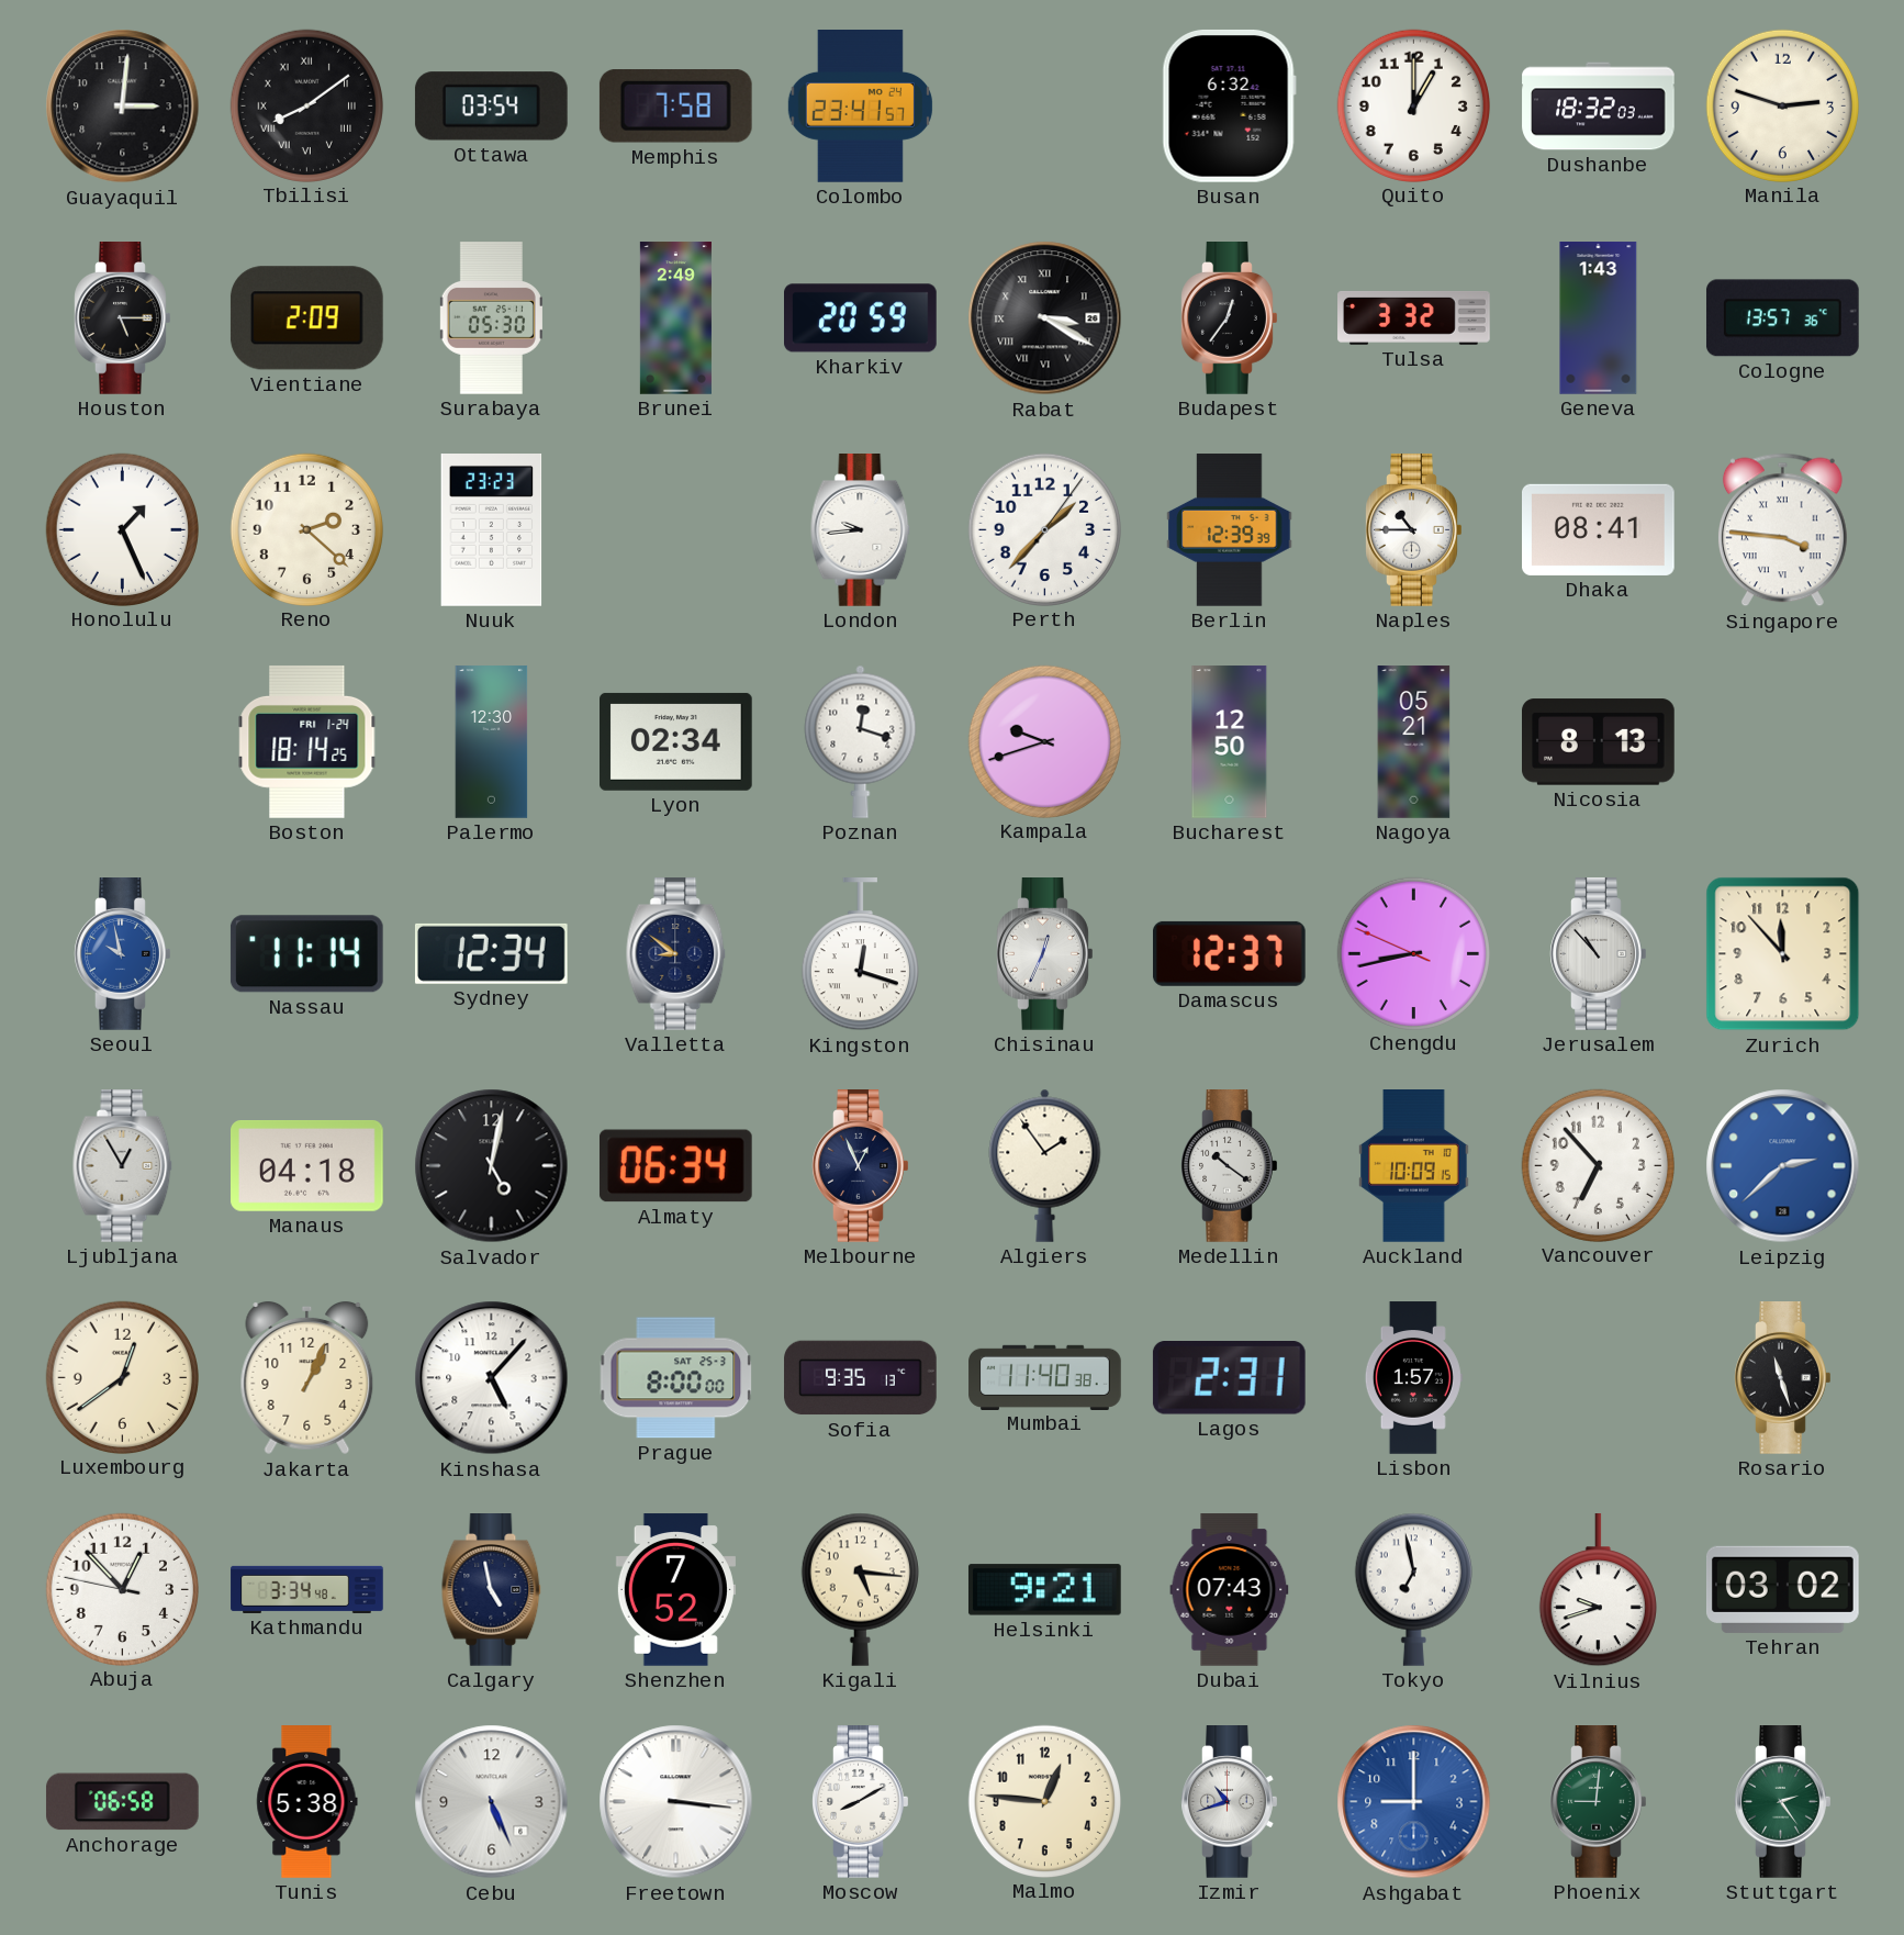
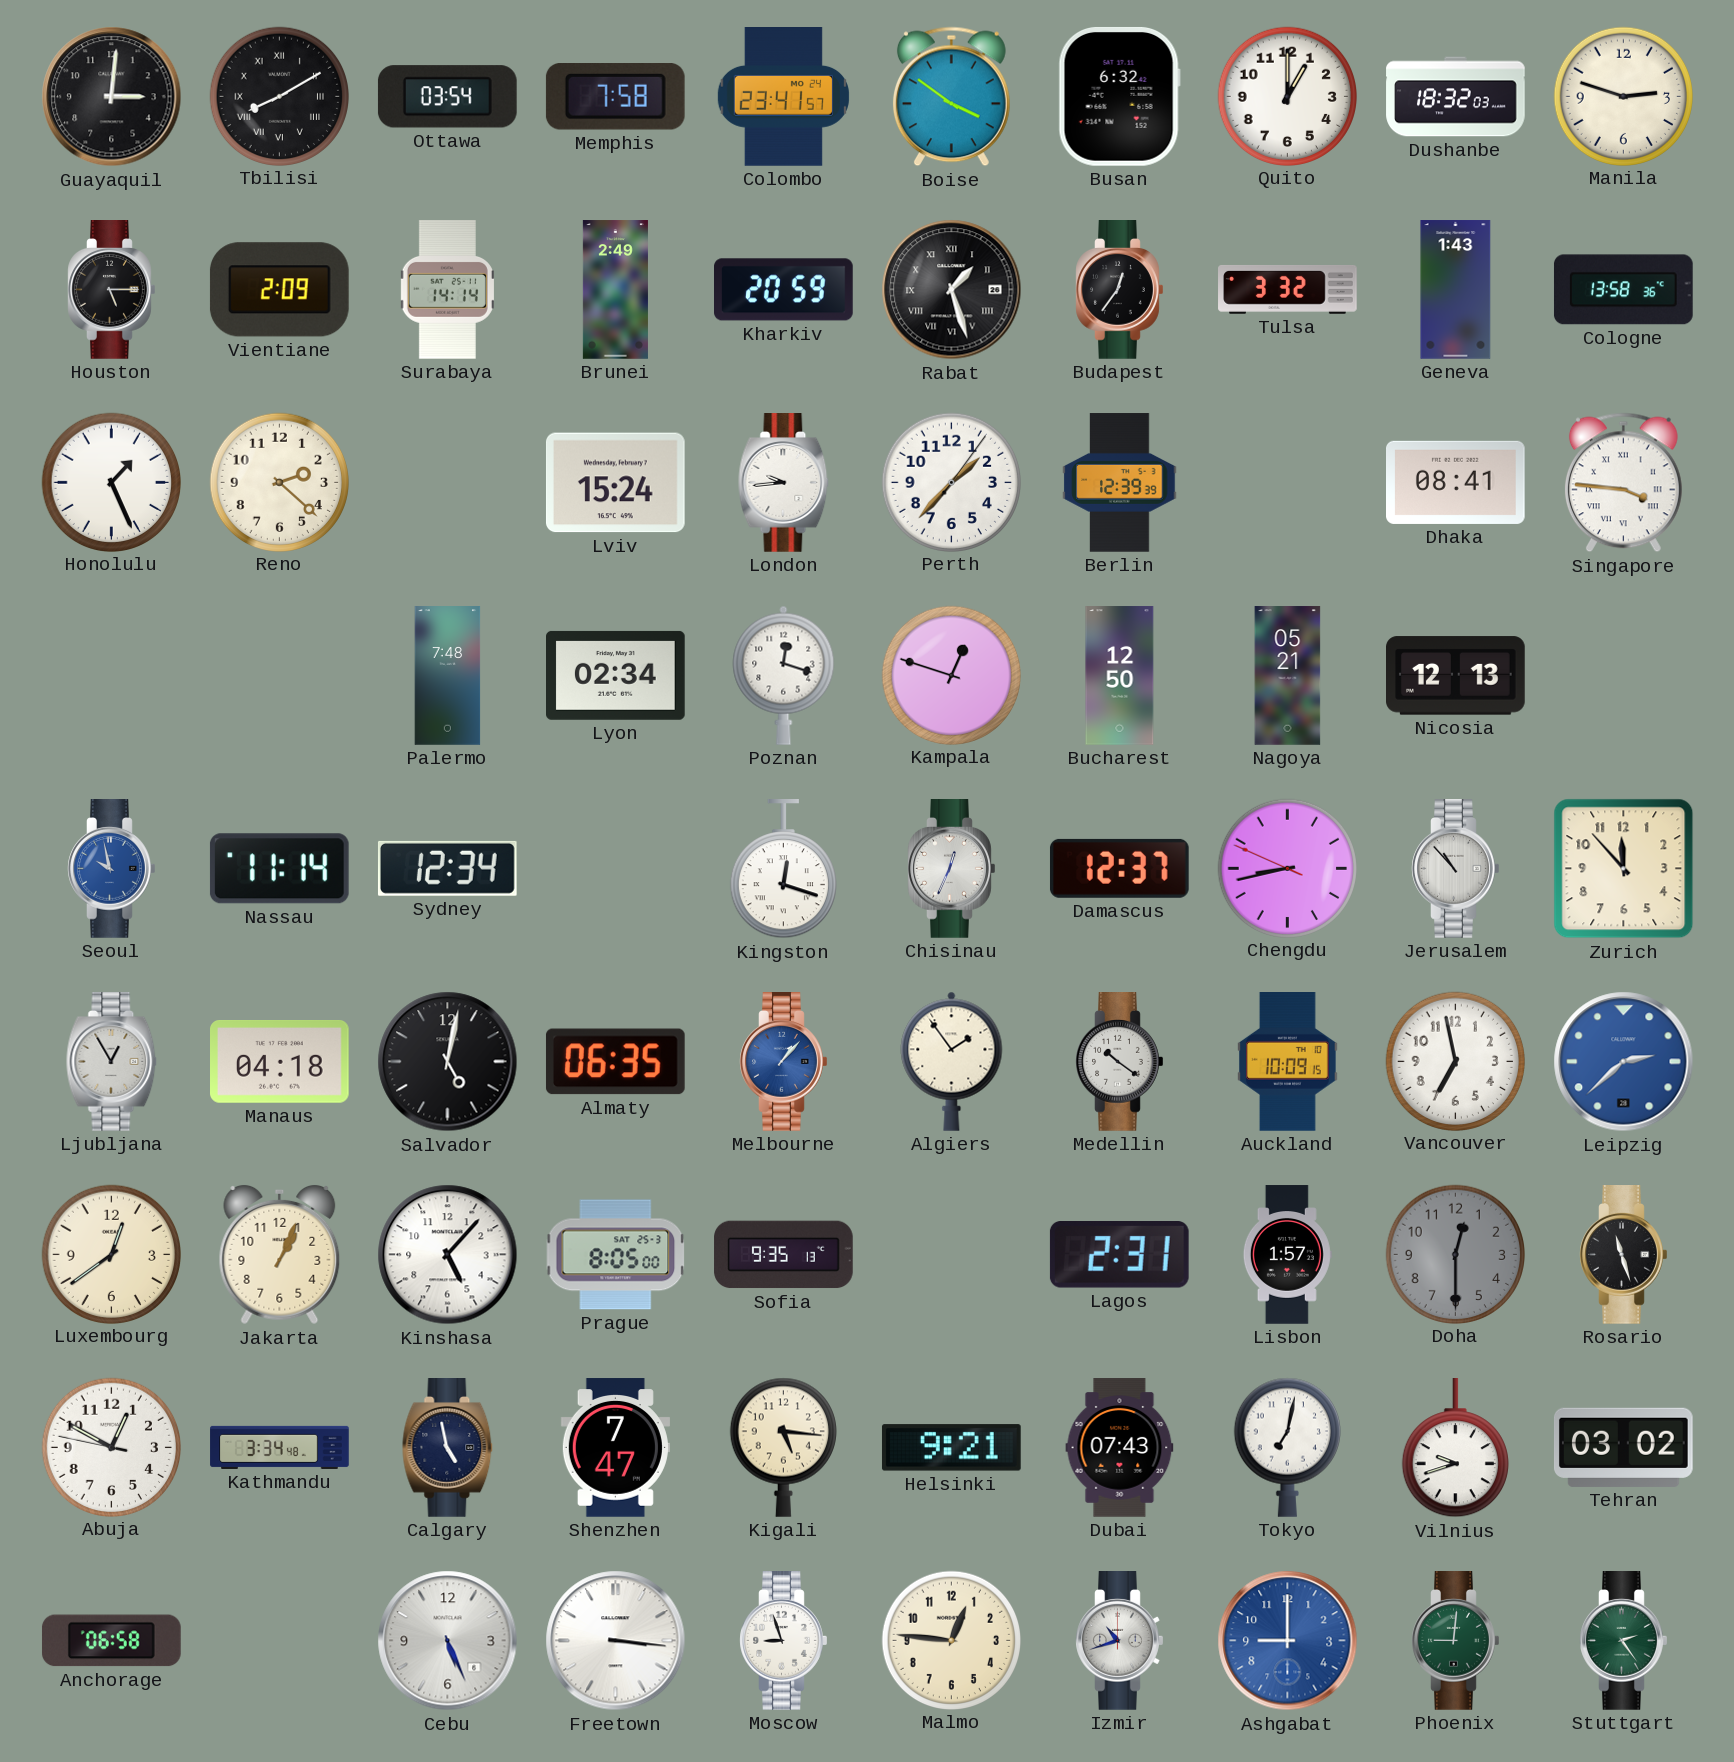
Tbilisi: 8:09 -> 8:10
Boise: none -> 3:51
Surabaya: 05:30 -> 14:14
Rabat: 3:20 -> 1:27
Cologne: 13:57 -> 13:58
Nuuk: 23:23 -> none
Lviv: none -> 15:24
Naples: 10:45 -> none
Boston: 18:14 -> none
Palermo: 12:30 -> 7:48
Kampala: 9:42 -> 12:48
Nicosia: 8:13 -> 12:13
Valletta: 8:51 -> none
Almaty: 06:34 -> 06:35
Melbourne: 12:56 -> 1:07
Melbourne dial: navy -> blue
Vancouver: 6:53 -> 6:58
Prague: 8:00 -> 8:05
Mumbai: 11:40 -> none
Doha: none -> 12:30
Abuja: 12:52 -> 12:49
Shenzhen: 7:52 -> 7:47
Tokyo: 6:58 -> 7:02
Tunis: 5:38 -> none
Moscow: 8:10 -> 8:57
